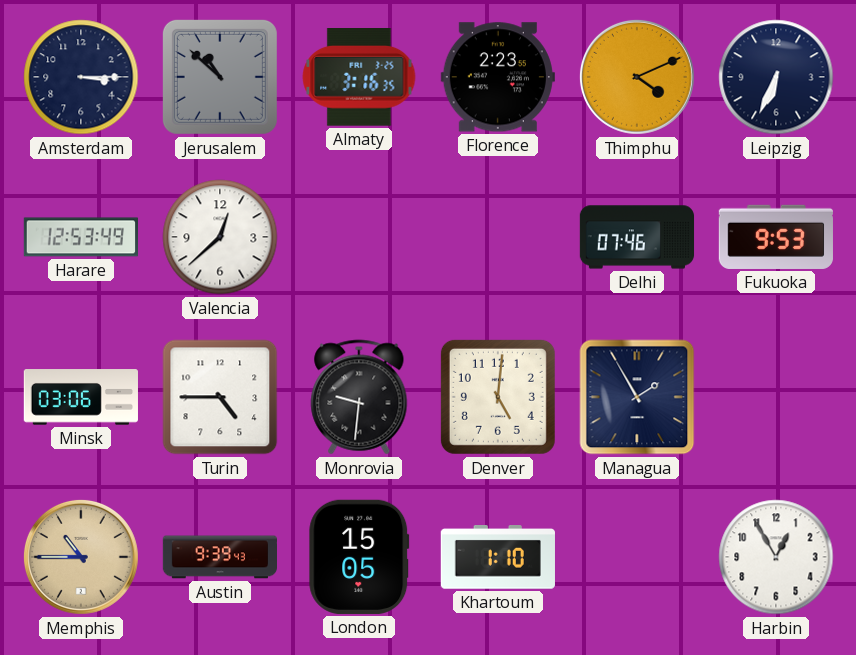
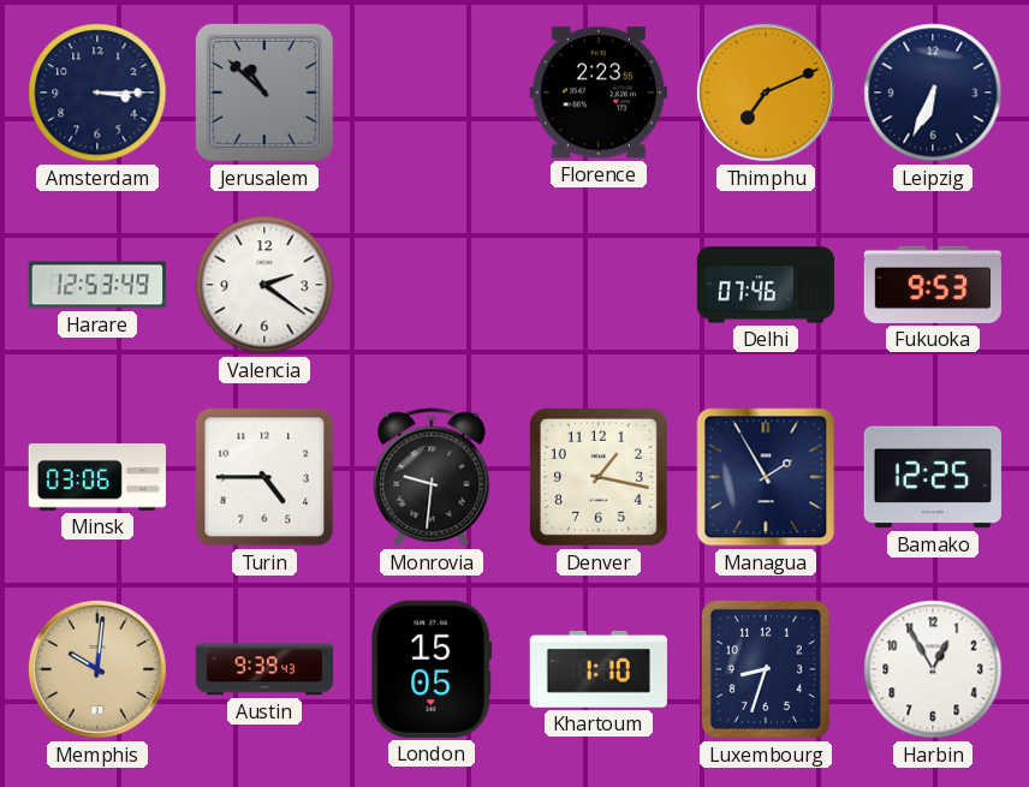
Almaty: 3:16 -> none
Thimphu: 4:11 -> 7:11
Valencia: 12:38 -> 2:21
Denver: 5:01 -> 1:17
Bamako: none -> 12:25
Memphis: 10:45 -> 10:01
Luxembourg: none -> 8:33
